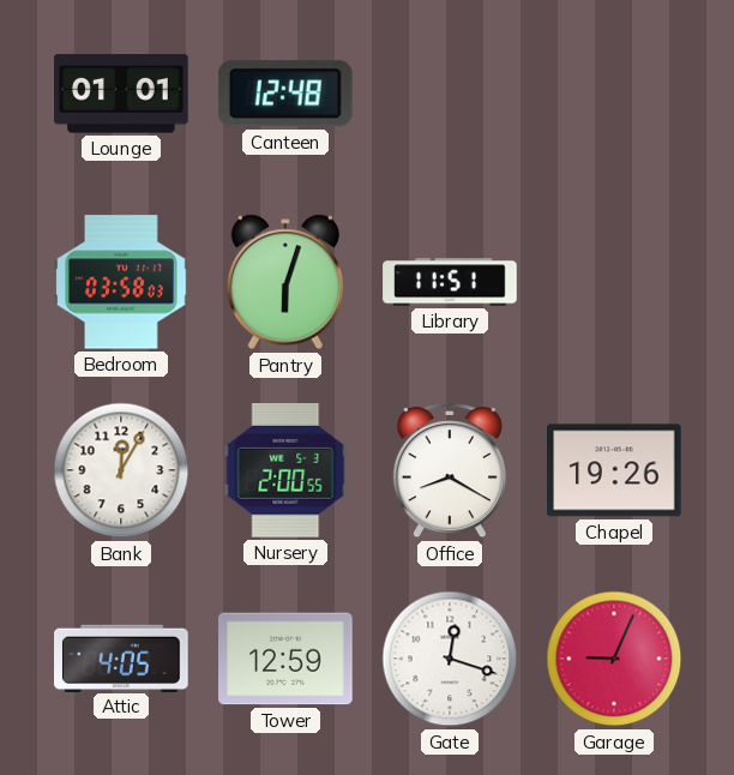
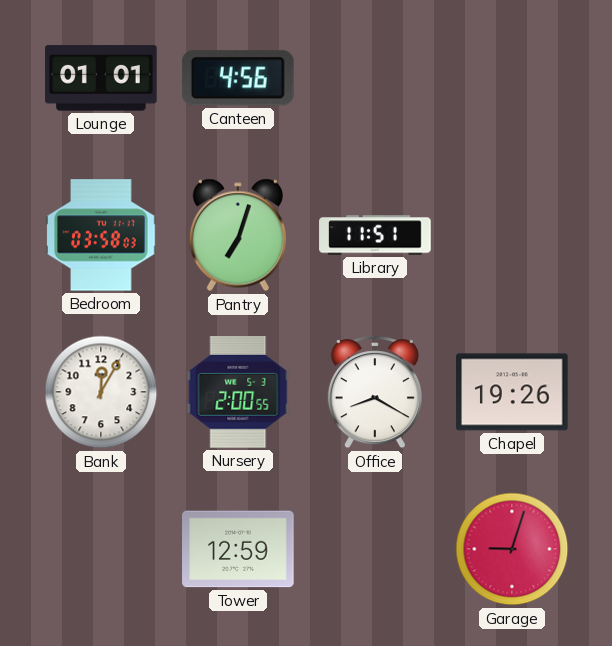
Canteen: 12:48 -> 4:56
Pantry: 6:03 -> 7:03
Attic: 4:05 -> none
Gate: 12:18 -> none
Garage: 9:04 -> 9:03
